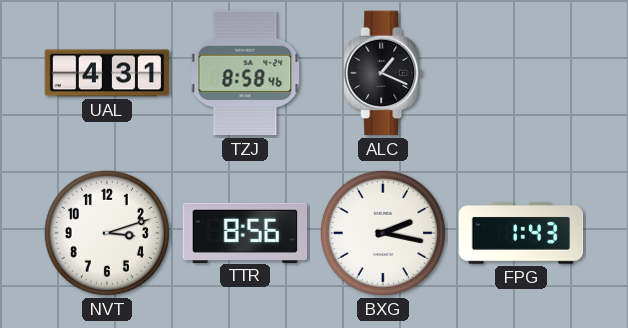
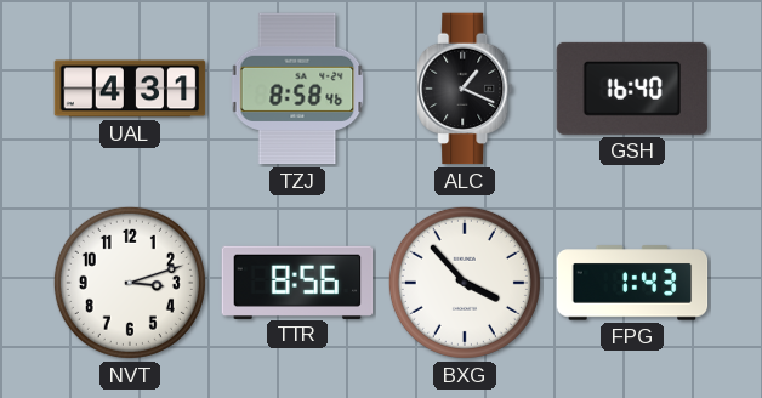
GSH: none -> 16:40
BXG: 2:17 -> 3:53
